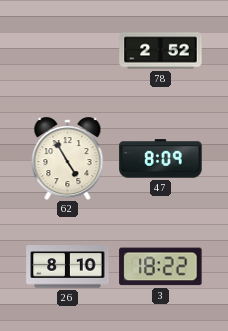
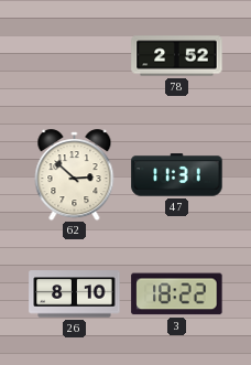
62: 4:55 -> 2:52
47: 8:09 -> 11:31
